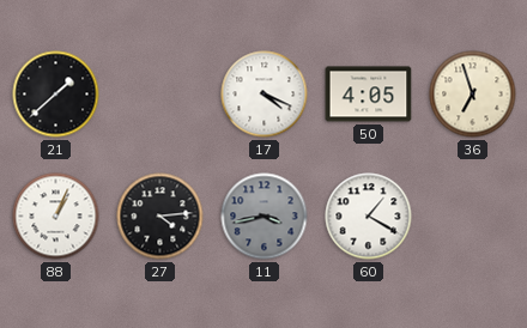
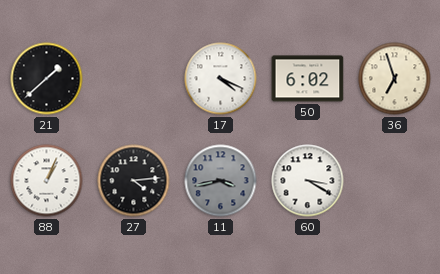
50: 4:05 -> 6:02
60: 1:20 -> 3:20
